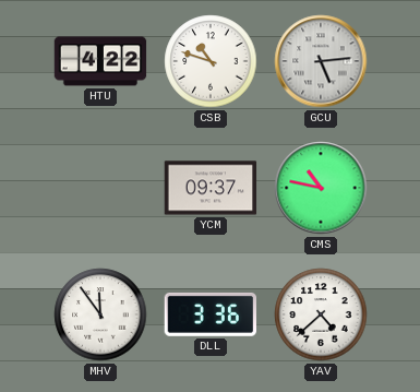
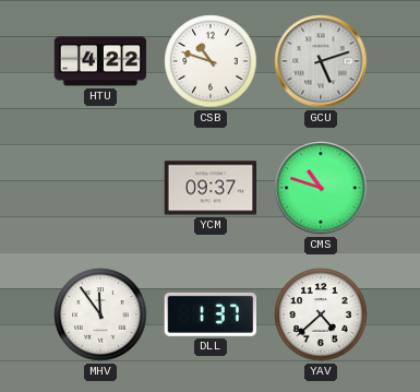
GCU: 5:14 -> 5:12
CMS: 10:47 -> 10:48
DLL: 3:36 -> 1:37
